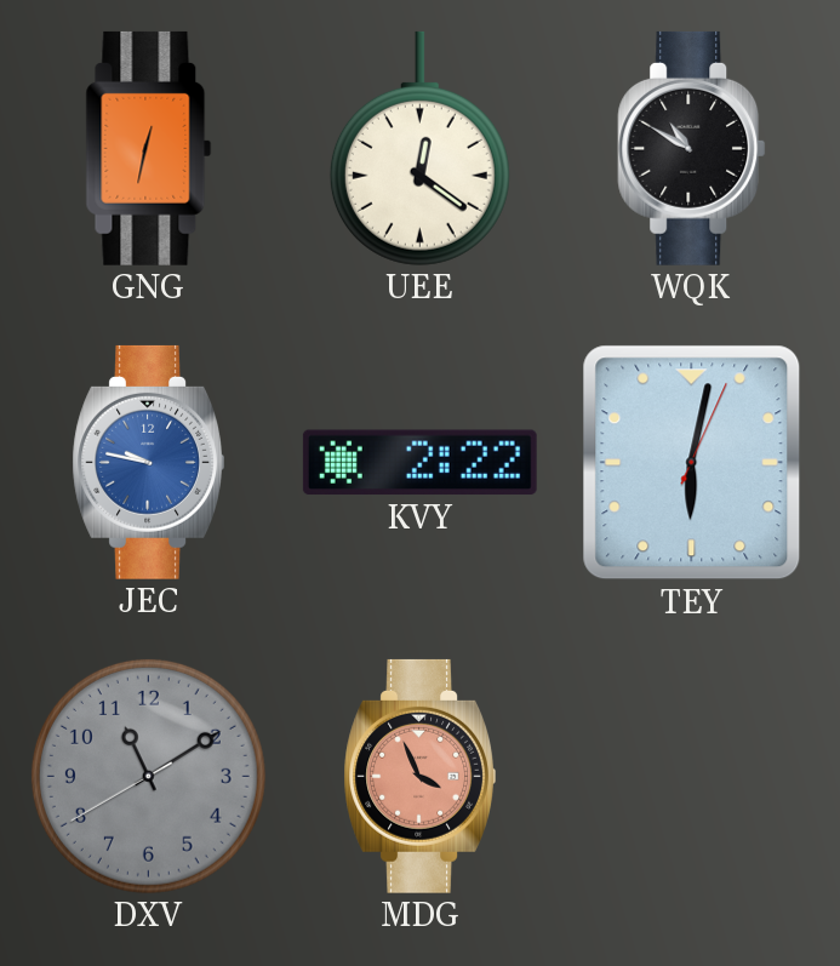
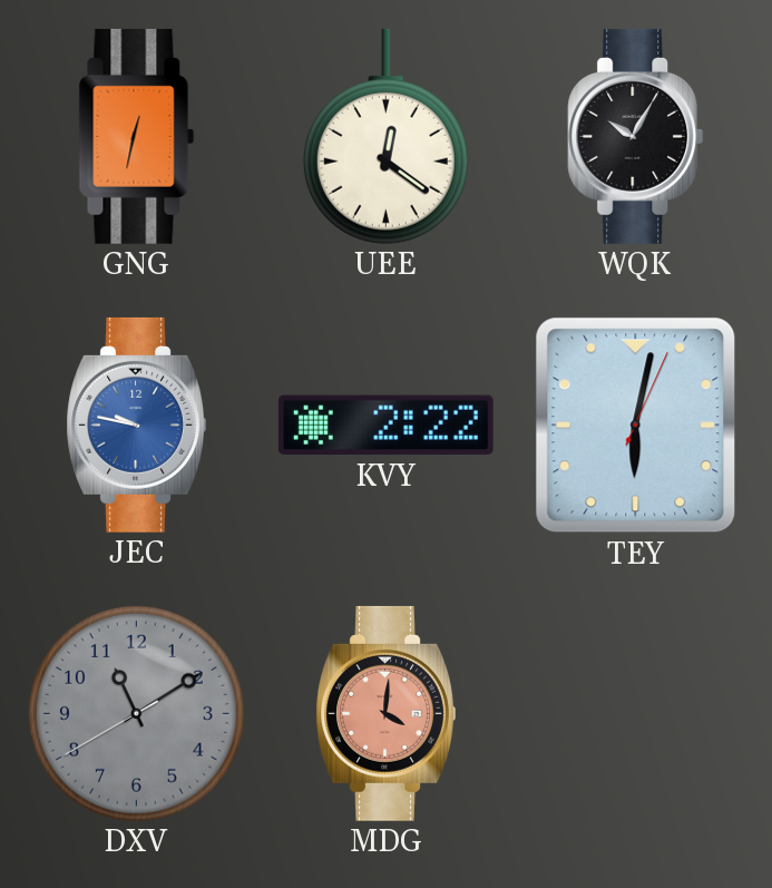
WQK: 10:50 -> 10:05
MDG: 3:56 -> 4:01
